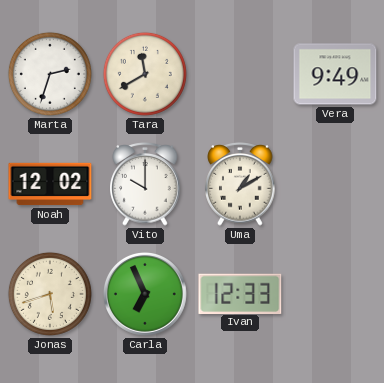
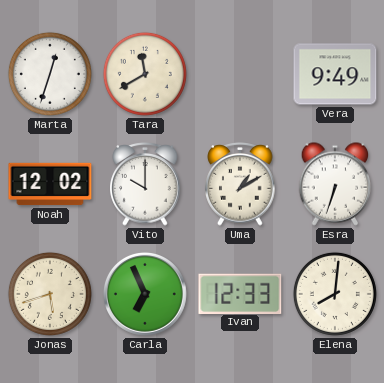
Marta: 2:33 -> 12:33
Esra: none -> 6:33
Elena: none -> 8:01
